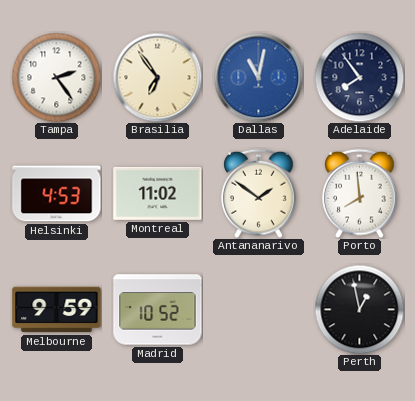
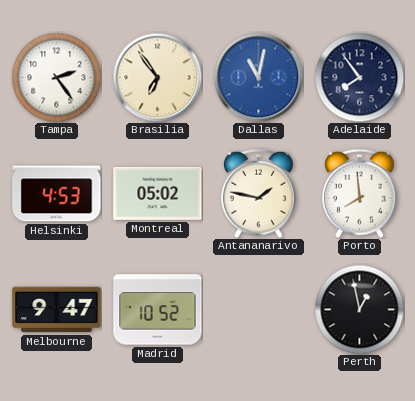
Montreal: 11:02 -> 05:02
Antananarivo: 1:51 -> 1:47
Melbourne: 9:59 -> 9:47
